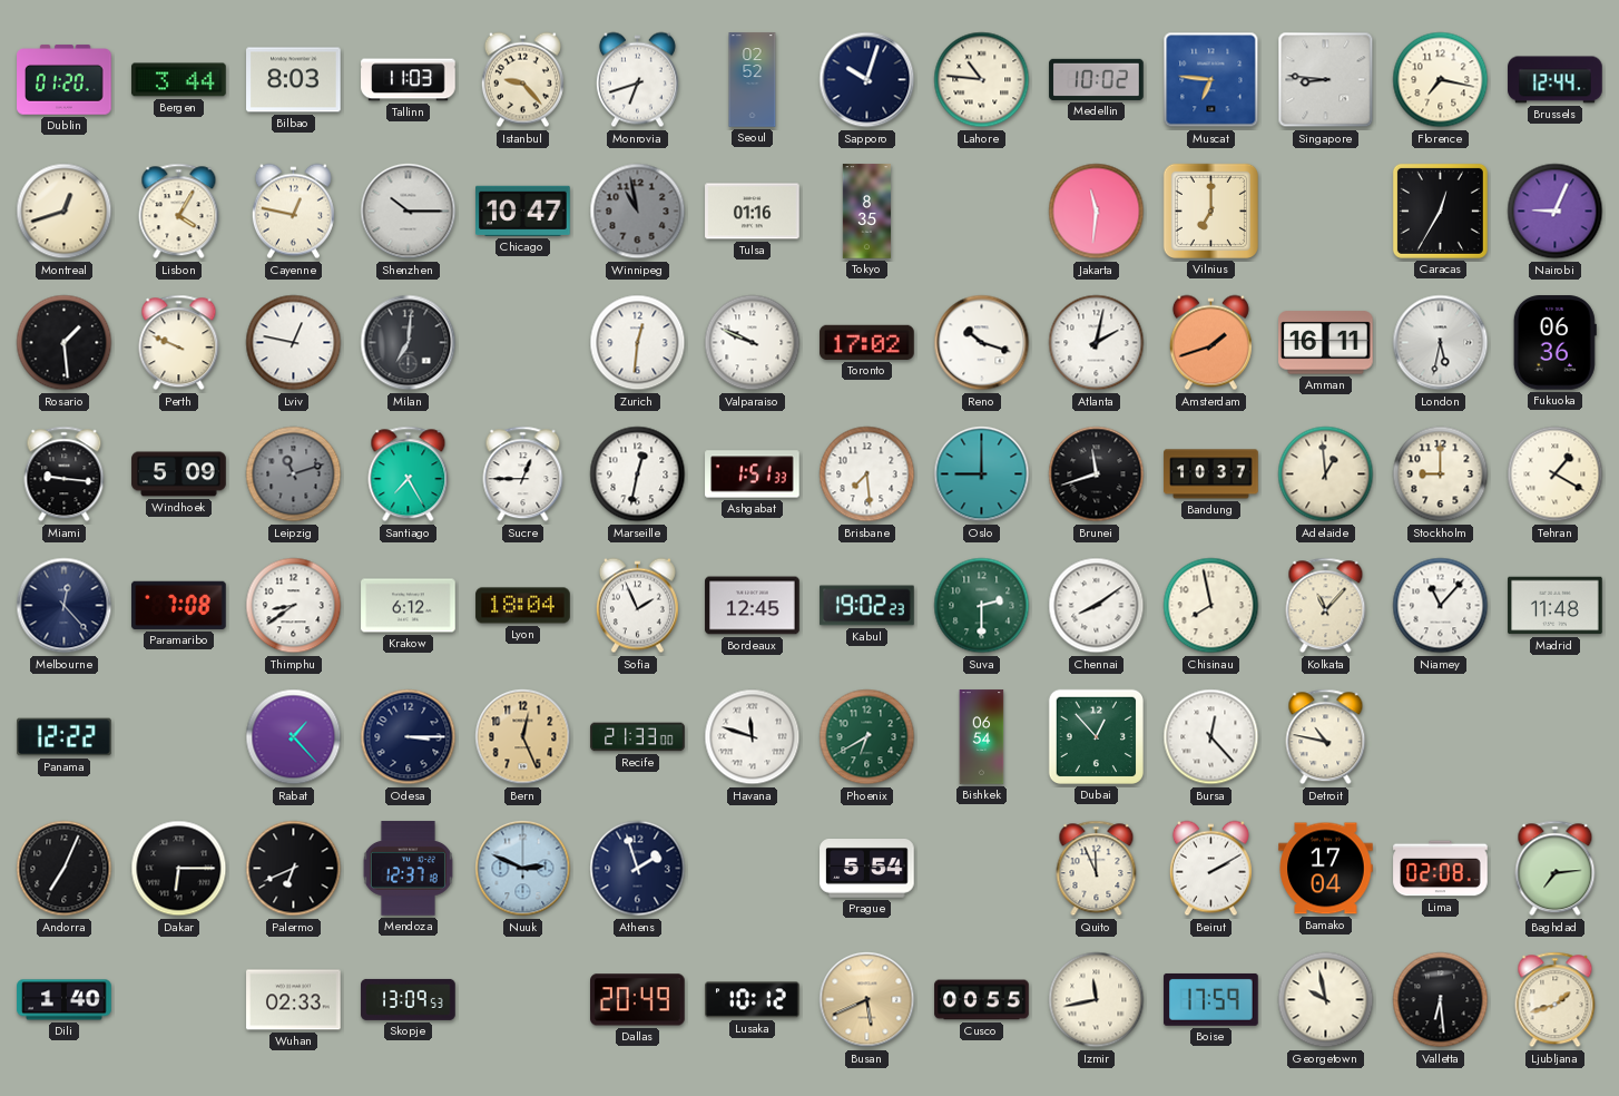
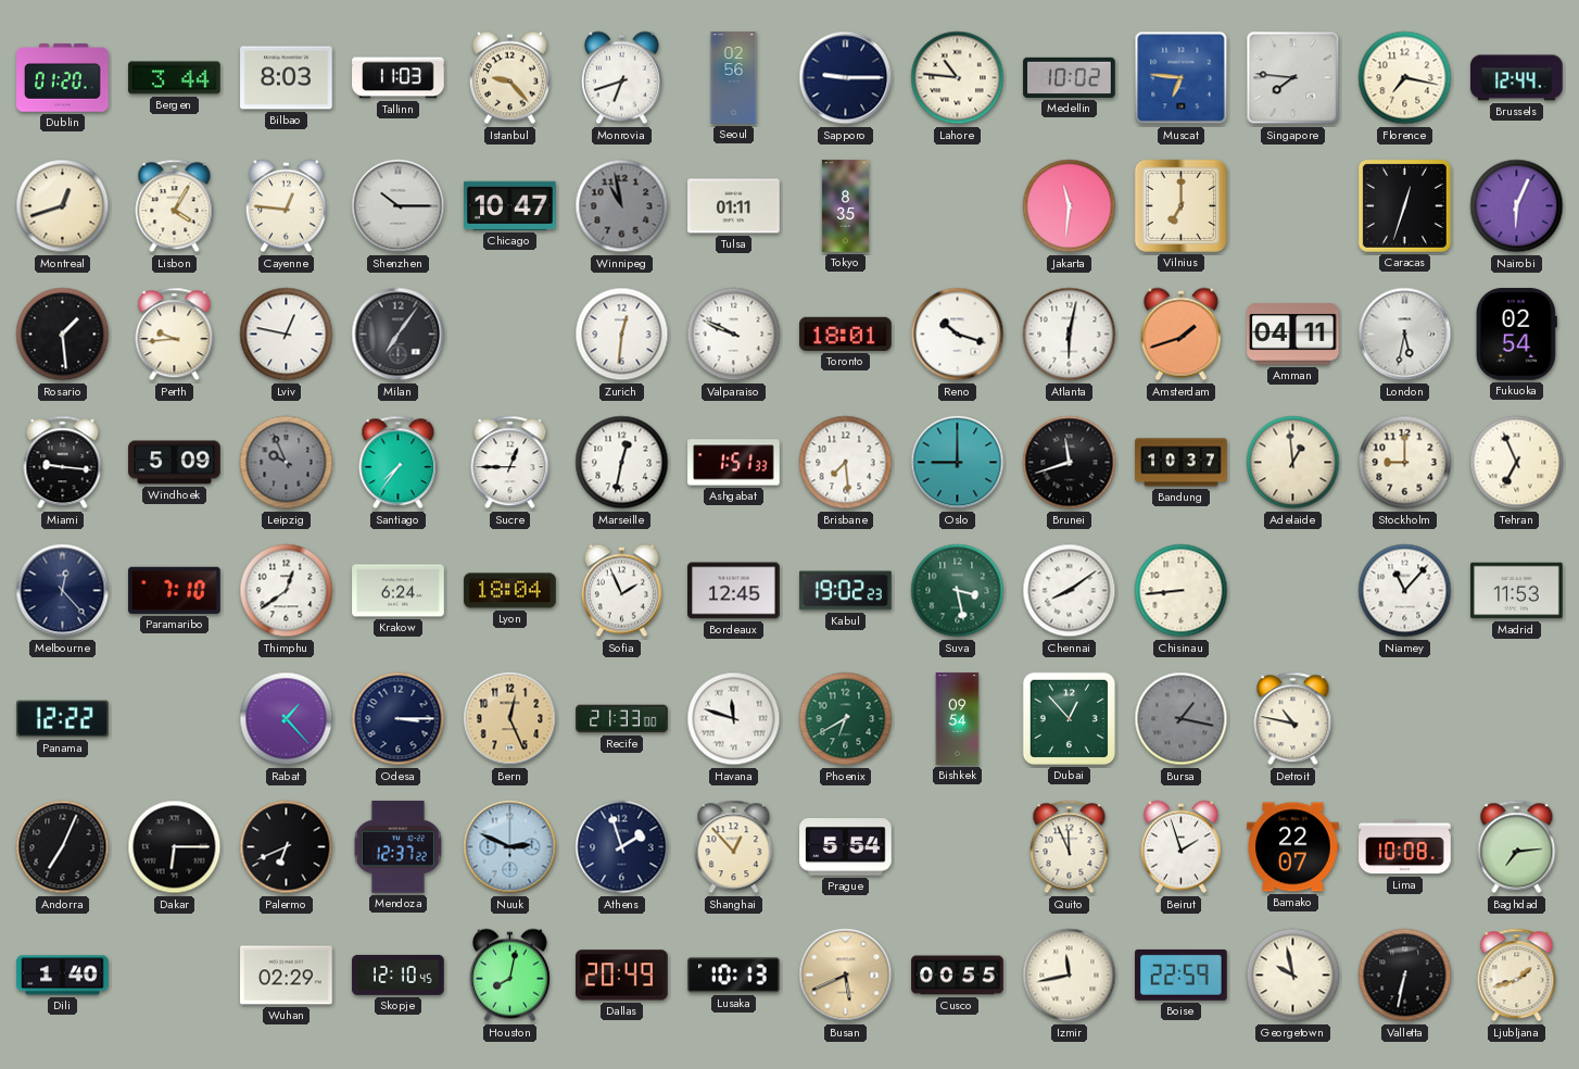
Seoul: 02:52 -> 02:56
Sapporo: 10:03 -> 9:15
Singapore: 8:46 -> 7:46
Cayenne: 12:47 -> 12:46
Tulsa: 01:16 -> 01:11
Caracas: 12:35 -> 12:33
Nairobi: 9:04 -> 6:04
Perth: 9:49 -> 9:44
Milan: 7:01 -> 7:06
Toronto: 17:02 -> 18:01
Atlanta: 2:02 -> 6:02
Amman: 16:11 -> 04:11
Fukuoka: 06:36 -> 02:54
Leipzig: 11:12 -> 9:56
Santiago: 7:25 -> 7:36
Tehran: 1:20 -> 6:56
Paramaribo: 7:08 -> 7:10
Thimphu: 8:39 -> 12:39
Krakow: 6:12 -> 6:24
Suva: 2:30 -> 3:28
Chisinau: 7:58 -> 8:44
Kolkata: 11:07 -> none
Madrid: 11:48 -> 11:53
Bishkek: 06:54 -> 09:54
Bursa: 12:23 -> 1:17
Bursa dial: white -> grey
Mendoza: 12:37:18 -> 12:37:22
Shanghai: none -> 12:53
Beirut: 2:10 -> 1:57
Bamako: 17:04 -> 22:07
Lima: 02:08 -> 10:08
Wuhan: 02:33 -> 02:29
Skopje: 13:09 -> 12:10
Houston: none -> 8:02
Lusaka: 10:12 -> 10:13
Boise: 17:59 -> 22:59
Valletta: 6:29 -> 6:32
